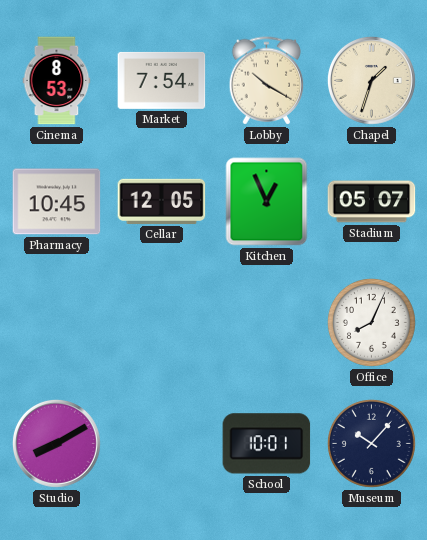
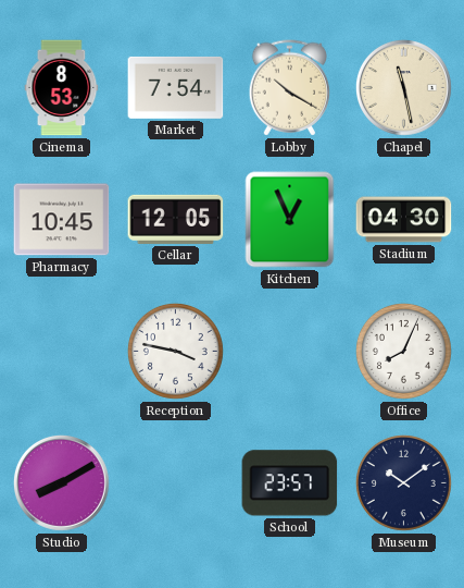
Chapel: 1:33 -> 11:28
Stadium: 05:07 -> 04:30
Reception: none -> 3:47
School: 10:01 -> 23:57
Museum: 10:07 -> 10:09
